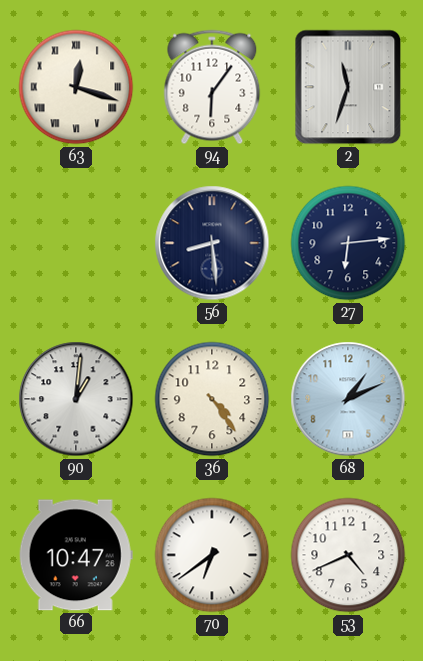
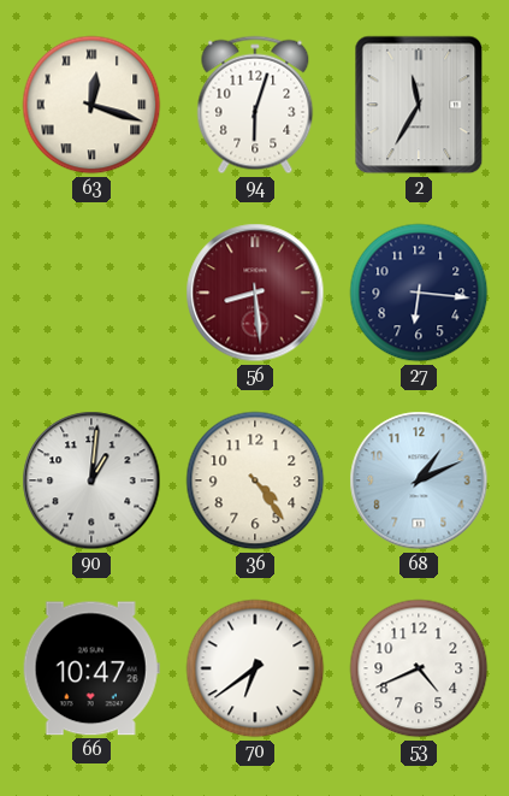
94: 6:06 -> 6:03
2: 11:33 -> 11:35
56 dial: navy -> burgundy
27: 6:14 -> 6:16
